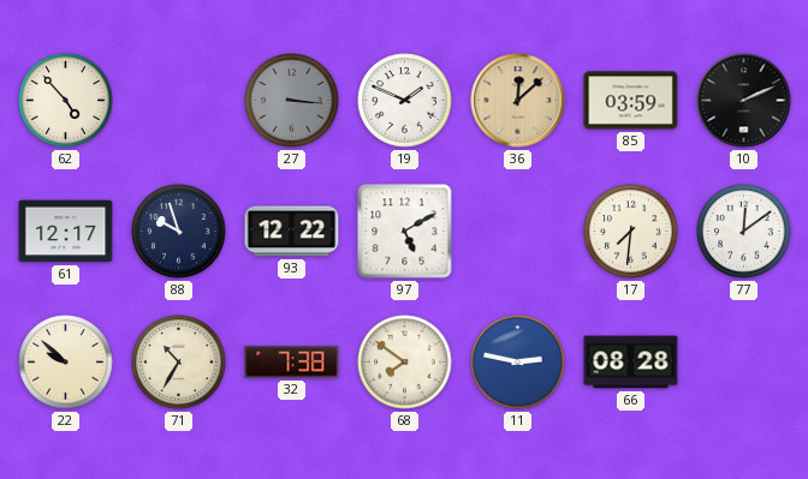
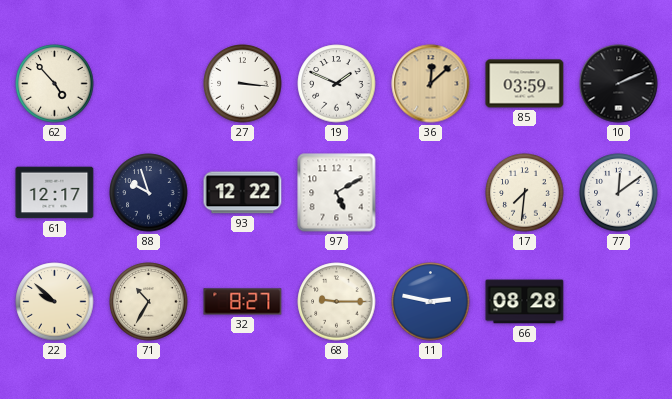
27 dial: grey -> white
32: 7:38 -> 8:27
68: 7:51 -> 9:15
